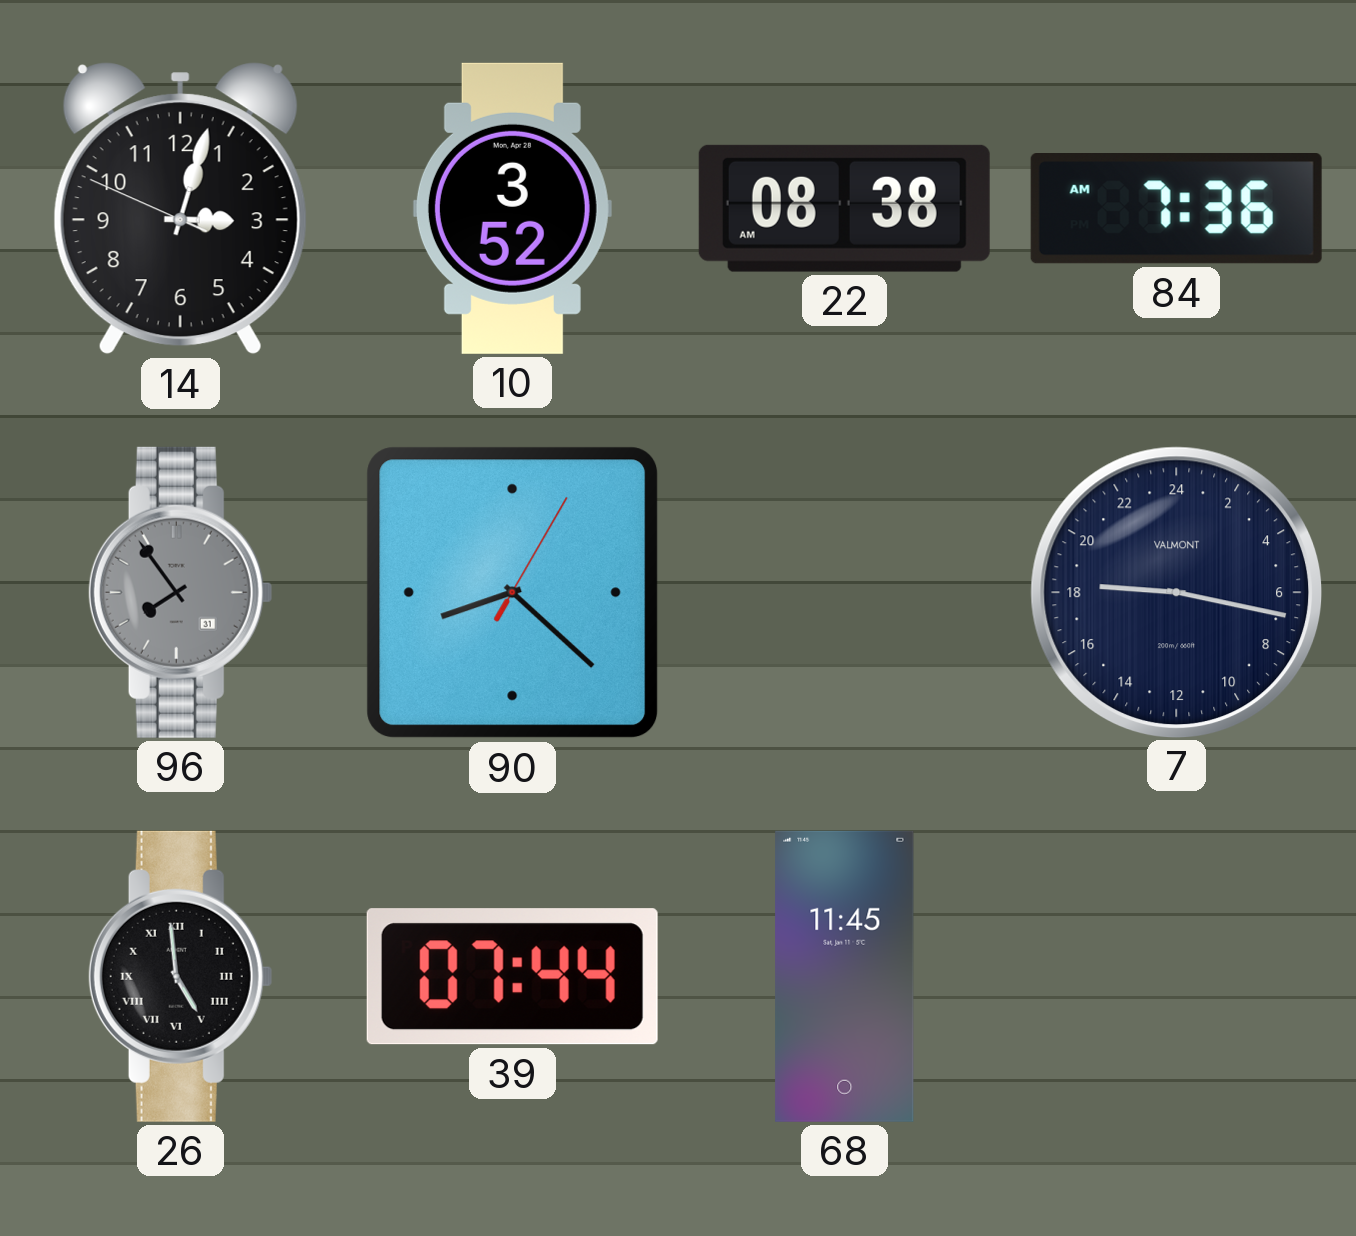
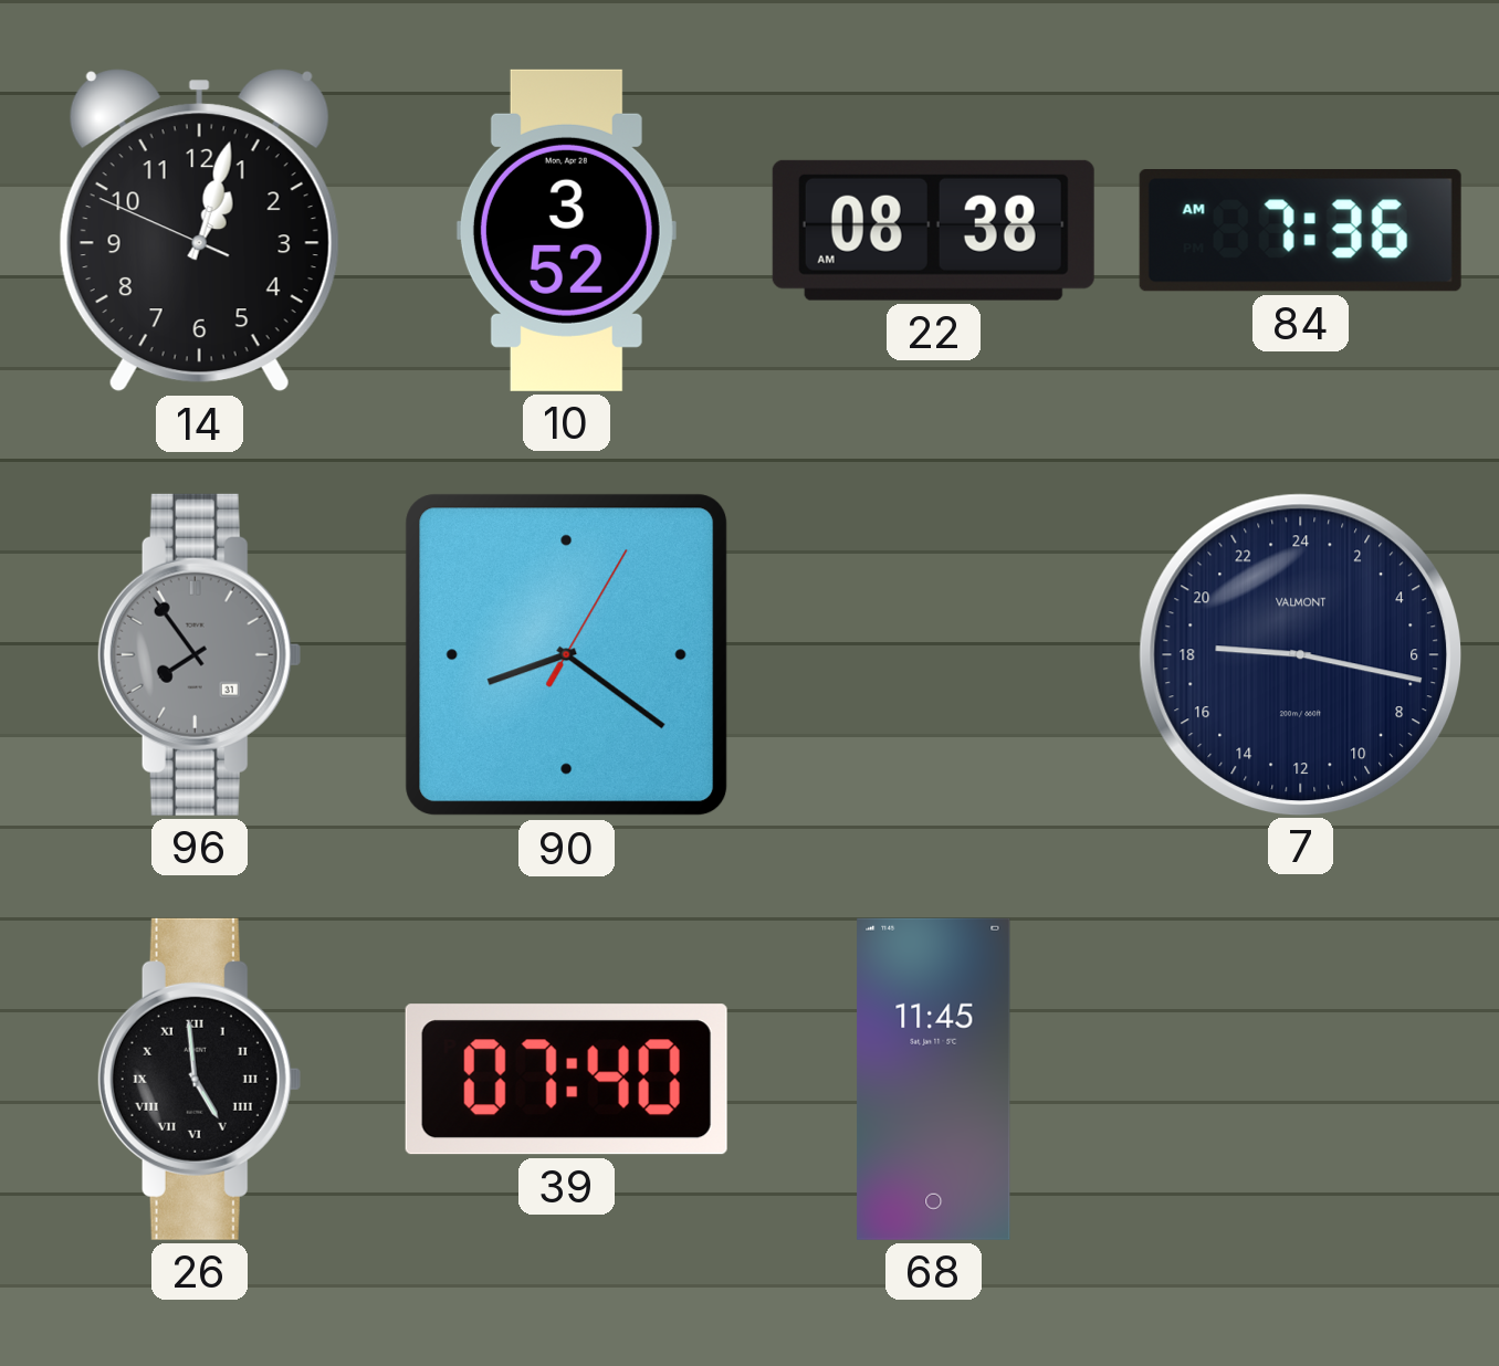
14: 3:02 -> 1:02
90: 8:22 -> 8:21
39: 07:44 -> 07:40
